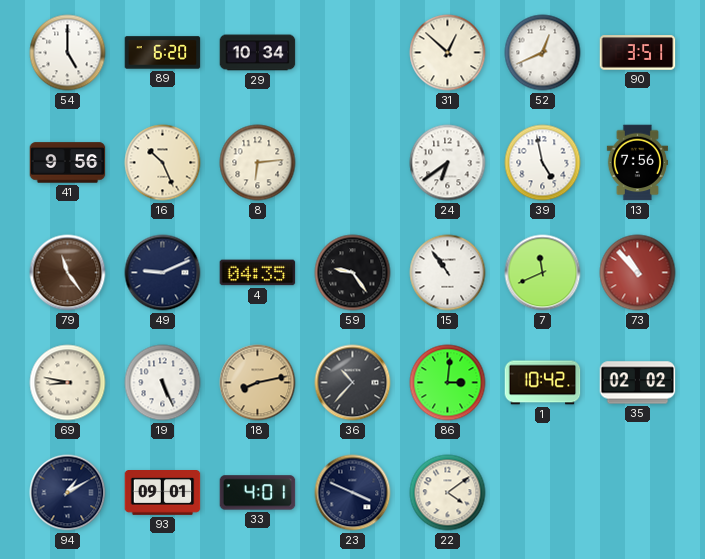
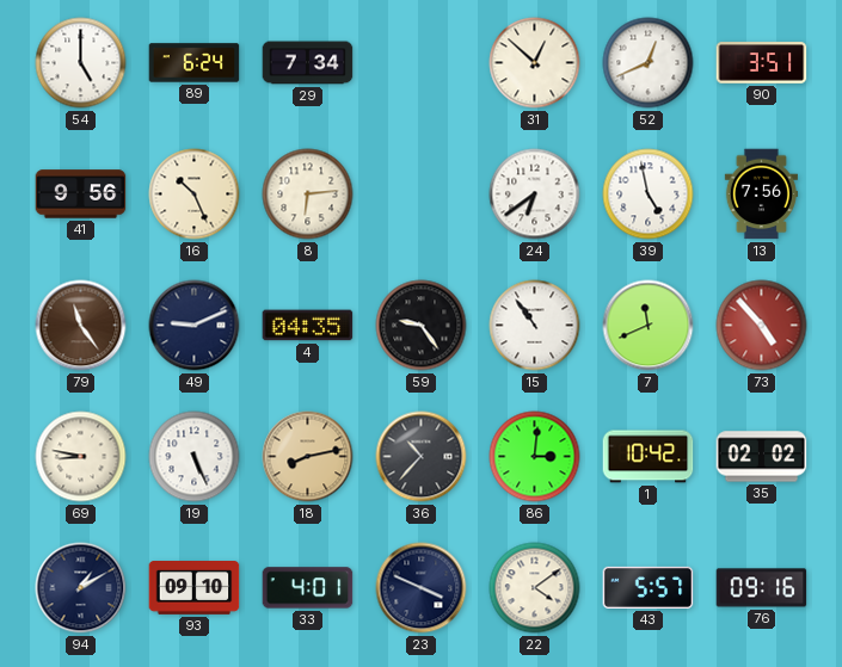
89: 6:20 -> 6:24
29: 10:34 -> 7:34
73: 10:53 -> 4:53
93: 09:01 -> 09:10
43: none -> 5:57
76: none -> 09:16
